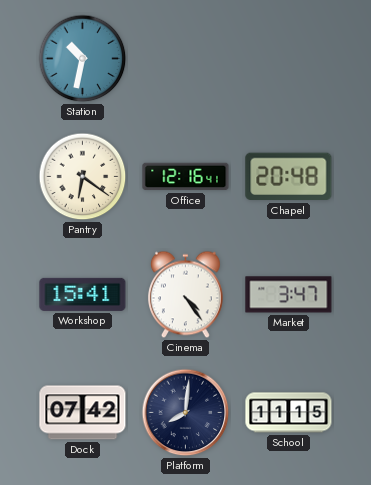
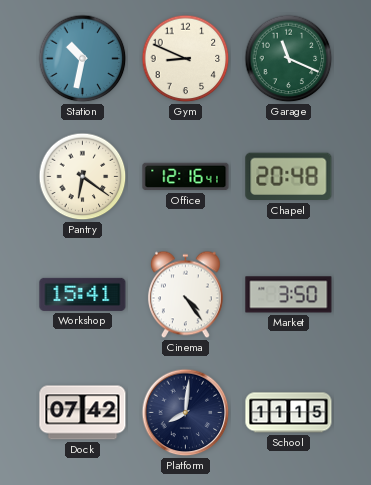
Gym: none -> 8:49
Garage: none -> 11:19
Market: 3:47 -> 3:50
